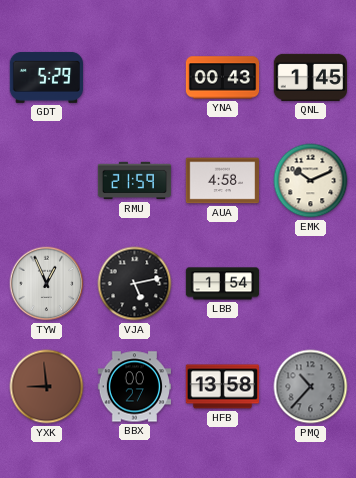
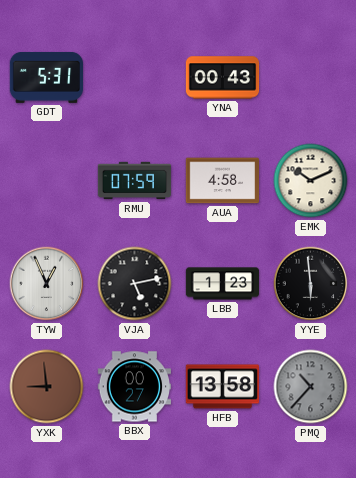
GDT: 5:29 -> 5:31
QNL: 1:45 -> none
RMU: 21:59 -> 07:59
LBB: 1:54 -> 1:23
YYE: none -> 5:59
